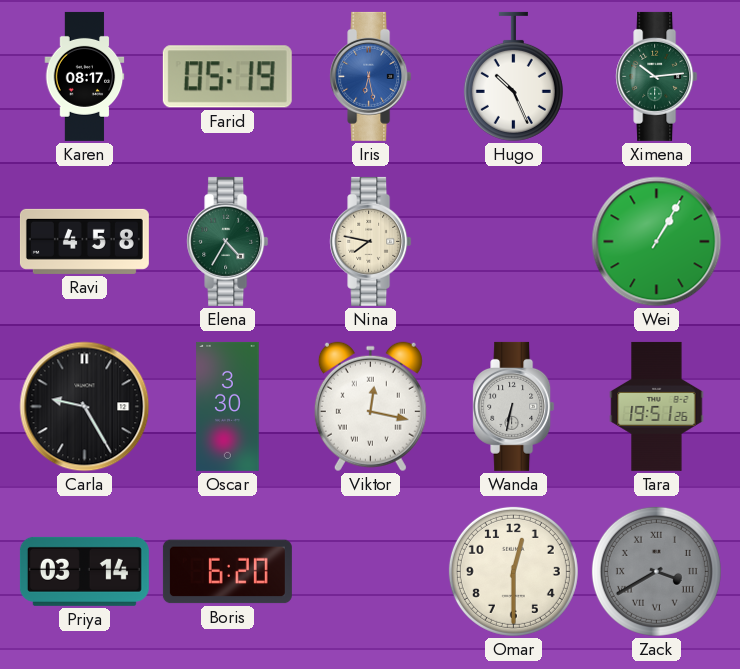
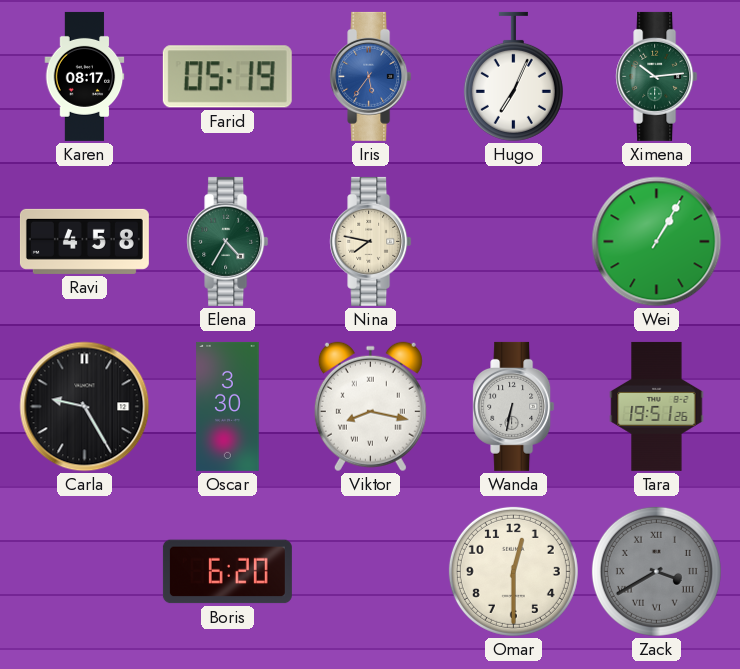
Iris: 6:28 -> 5:36
Hugo: 10:26 -> 7:04
Viktor: 12:17 -> 8:17
Priya: 03:14 -> none
